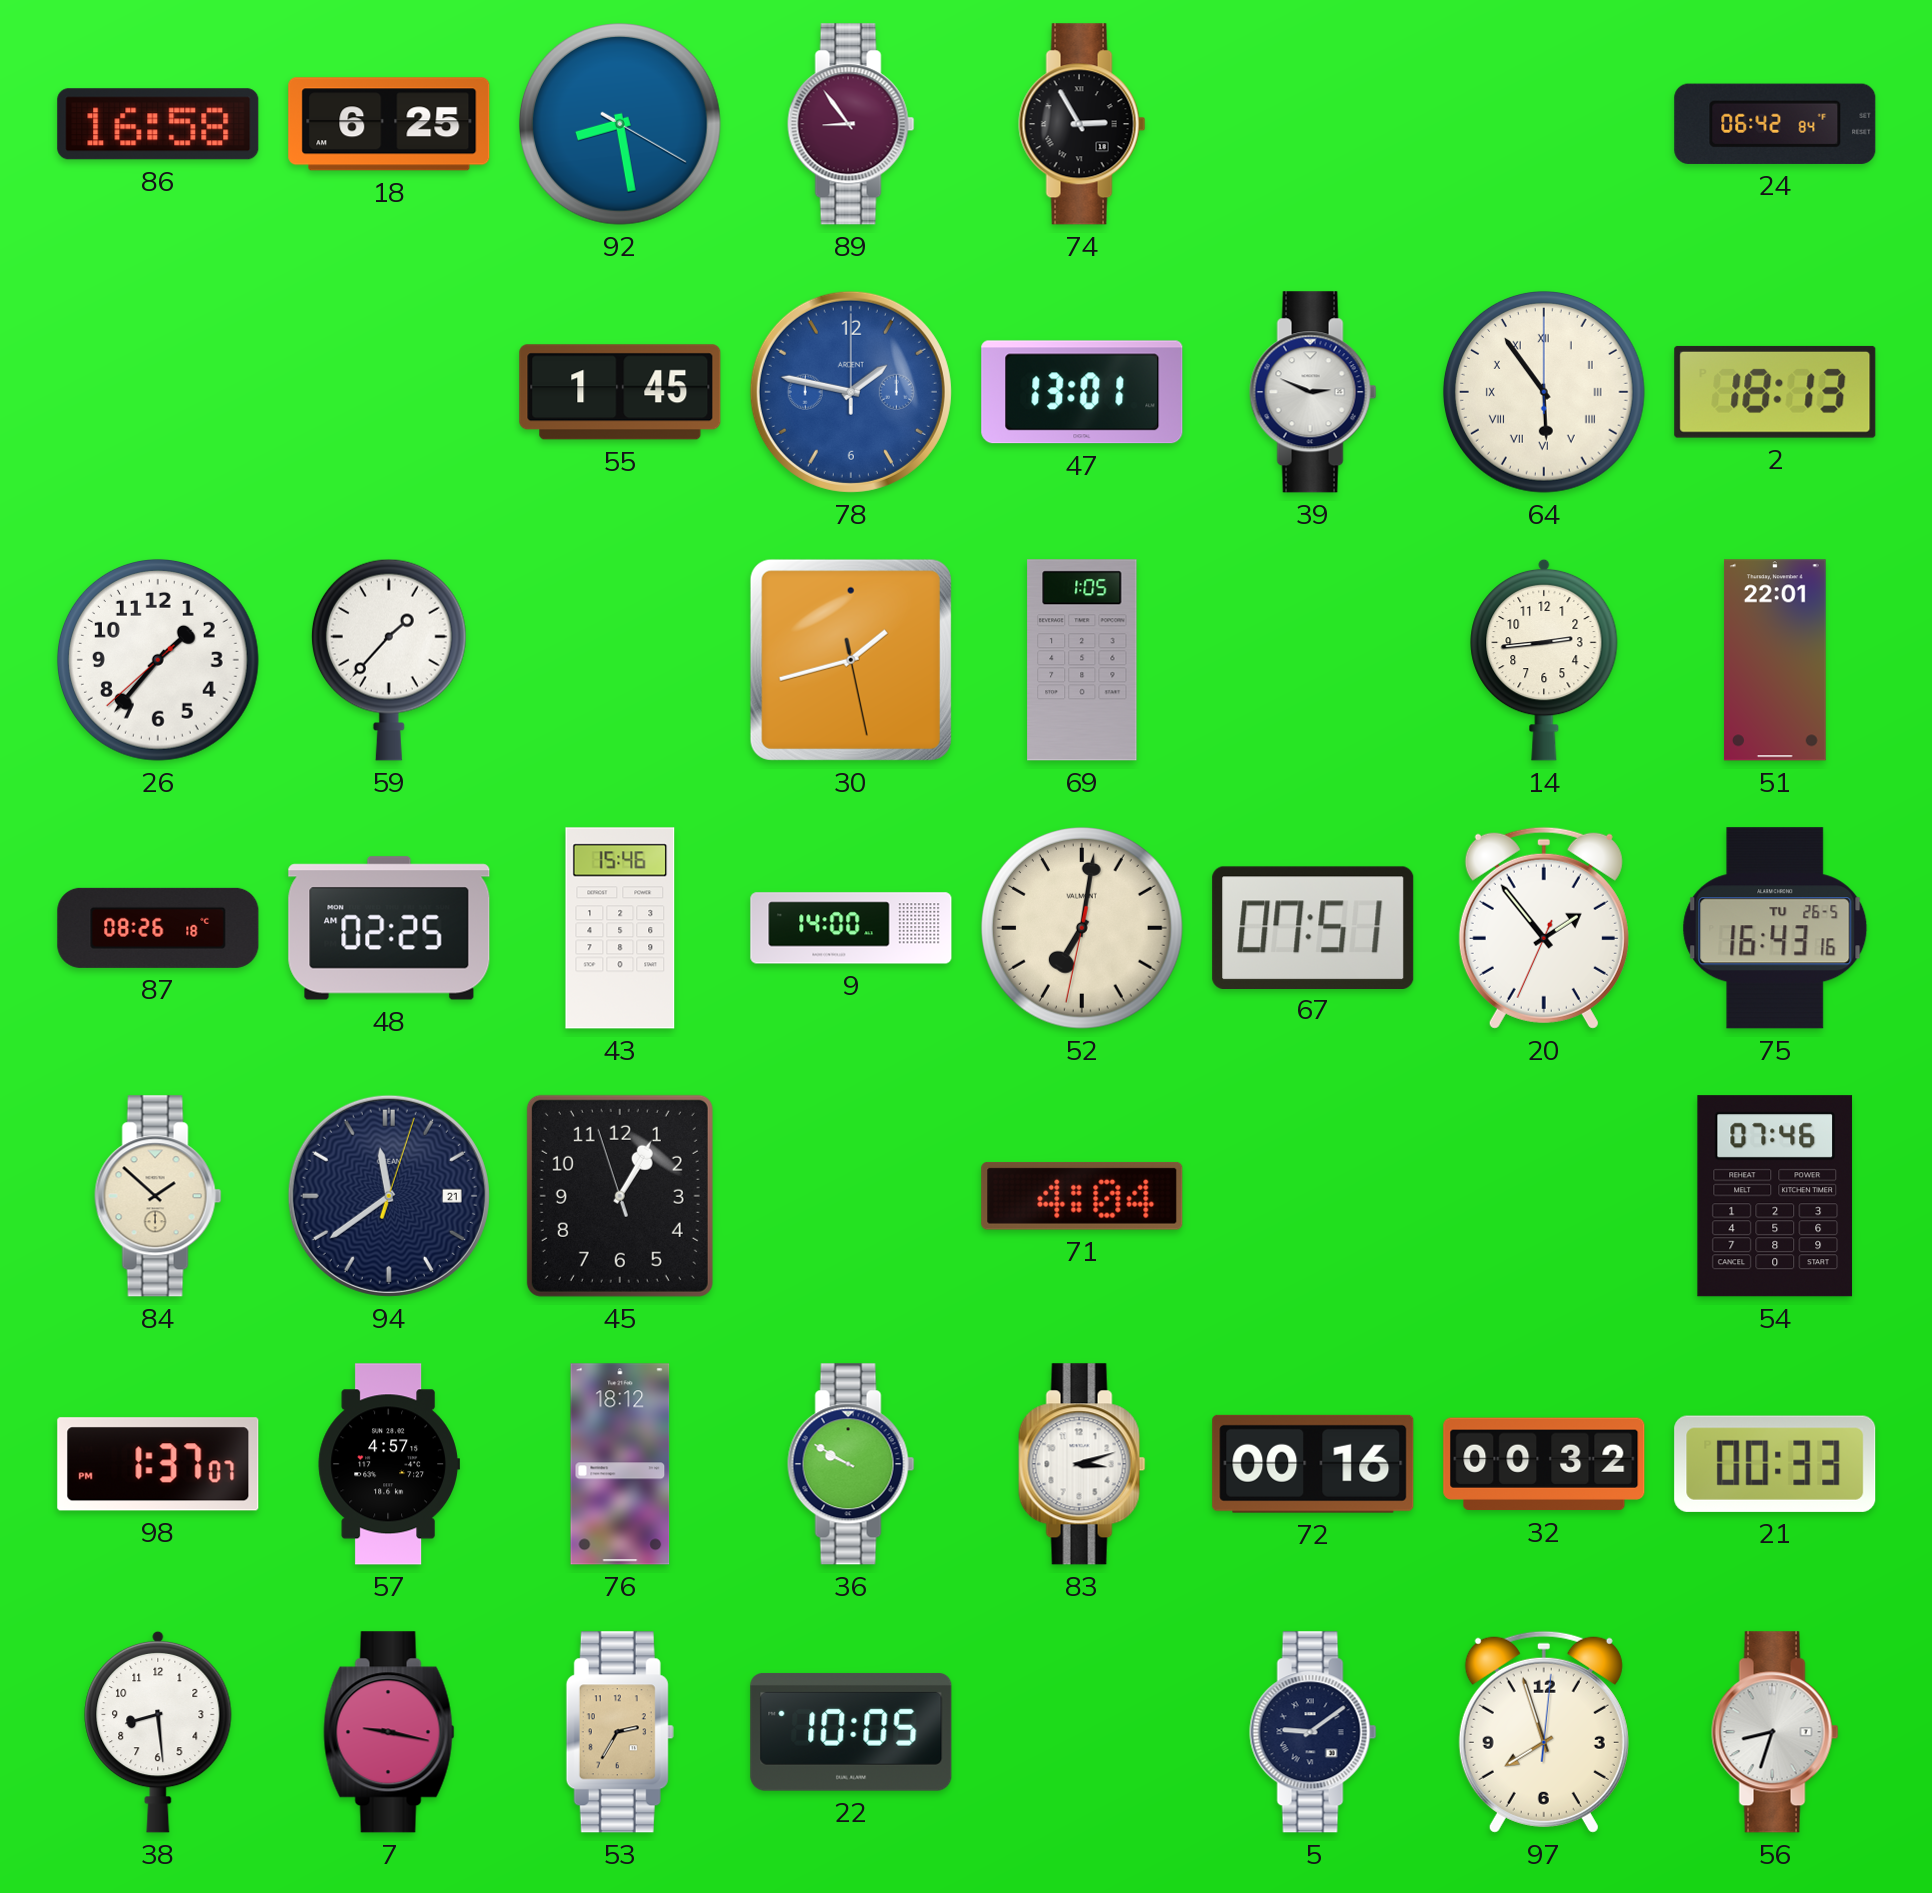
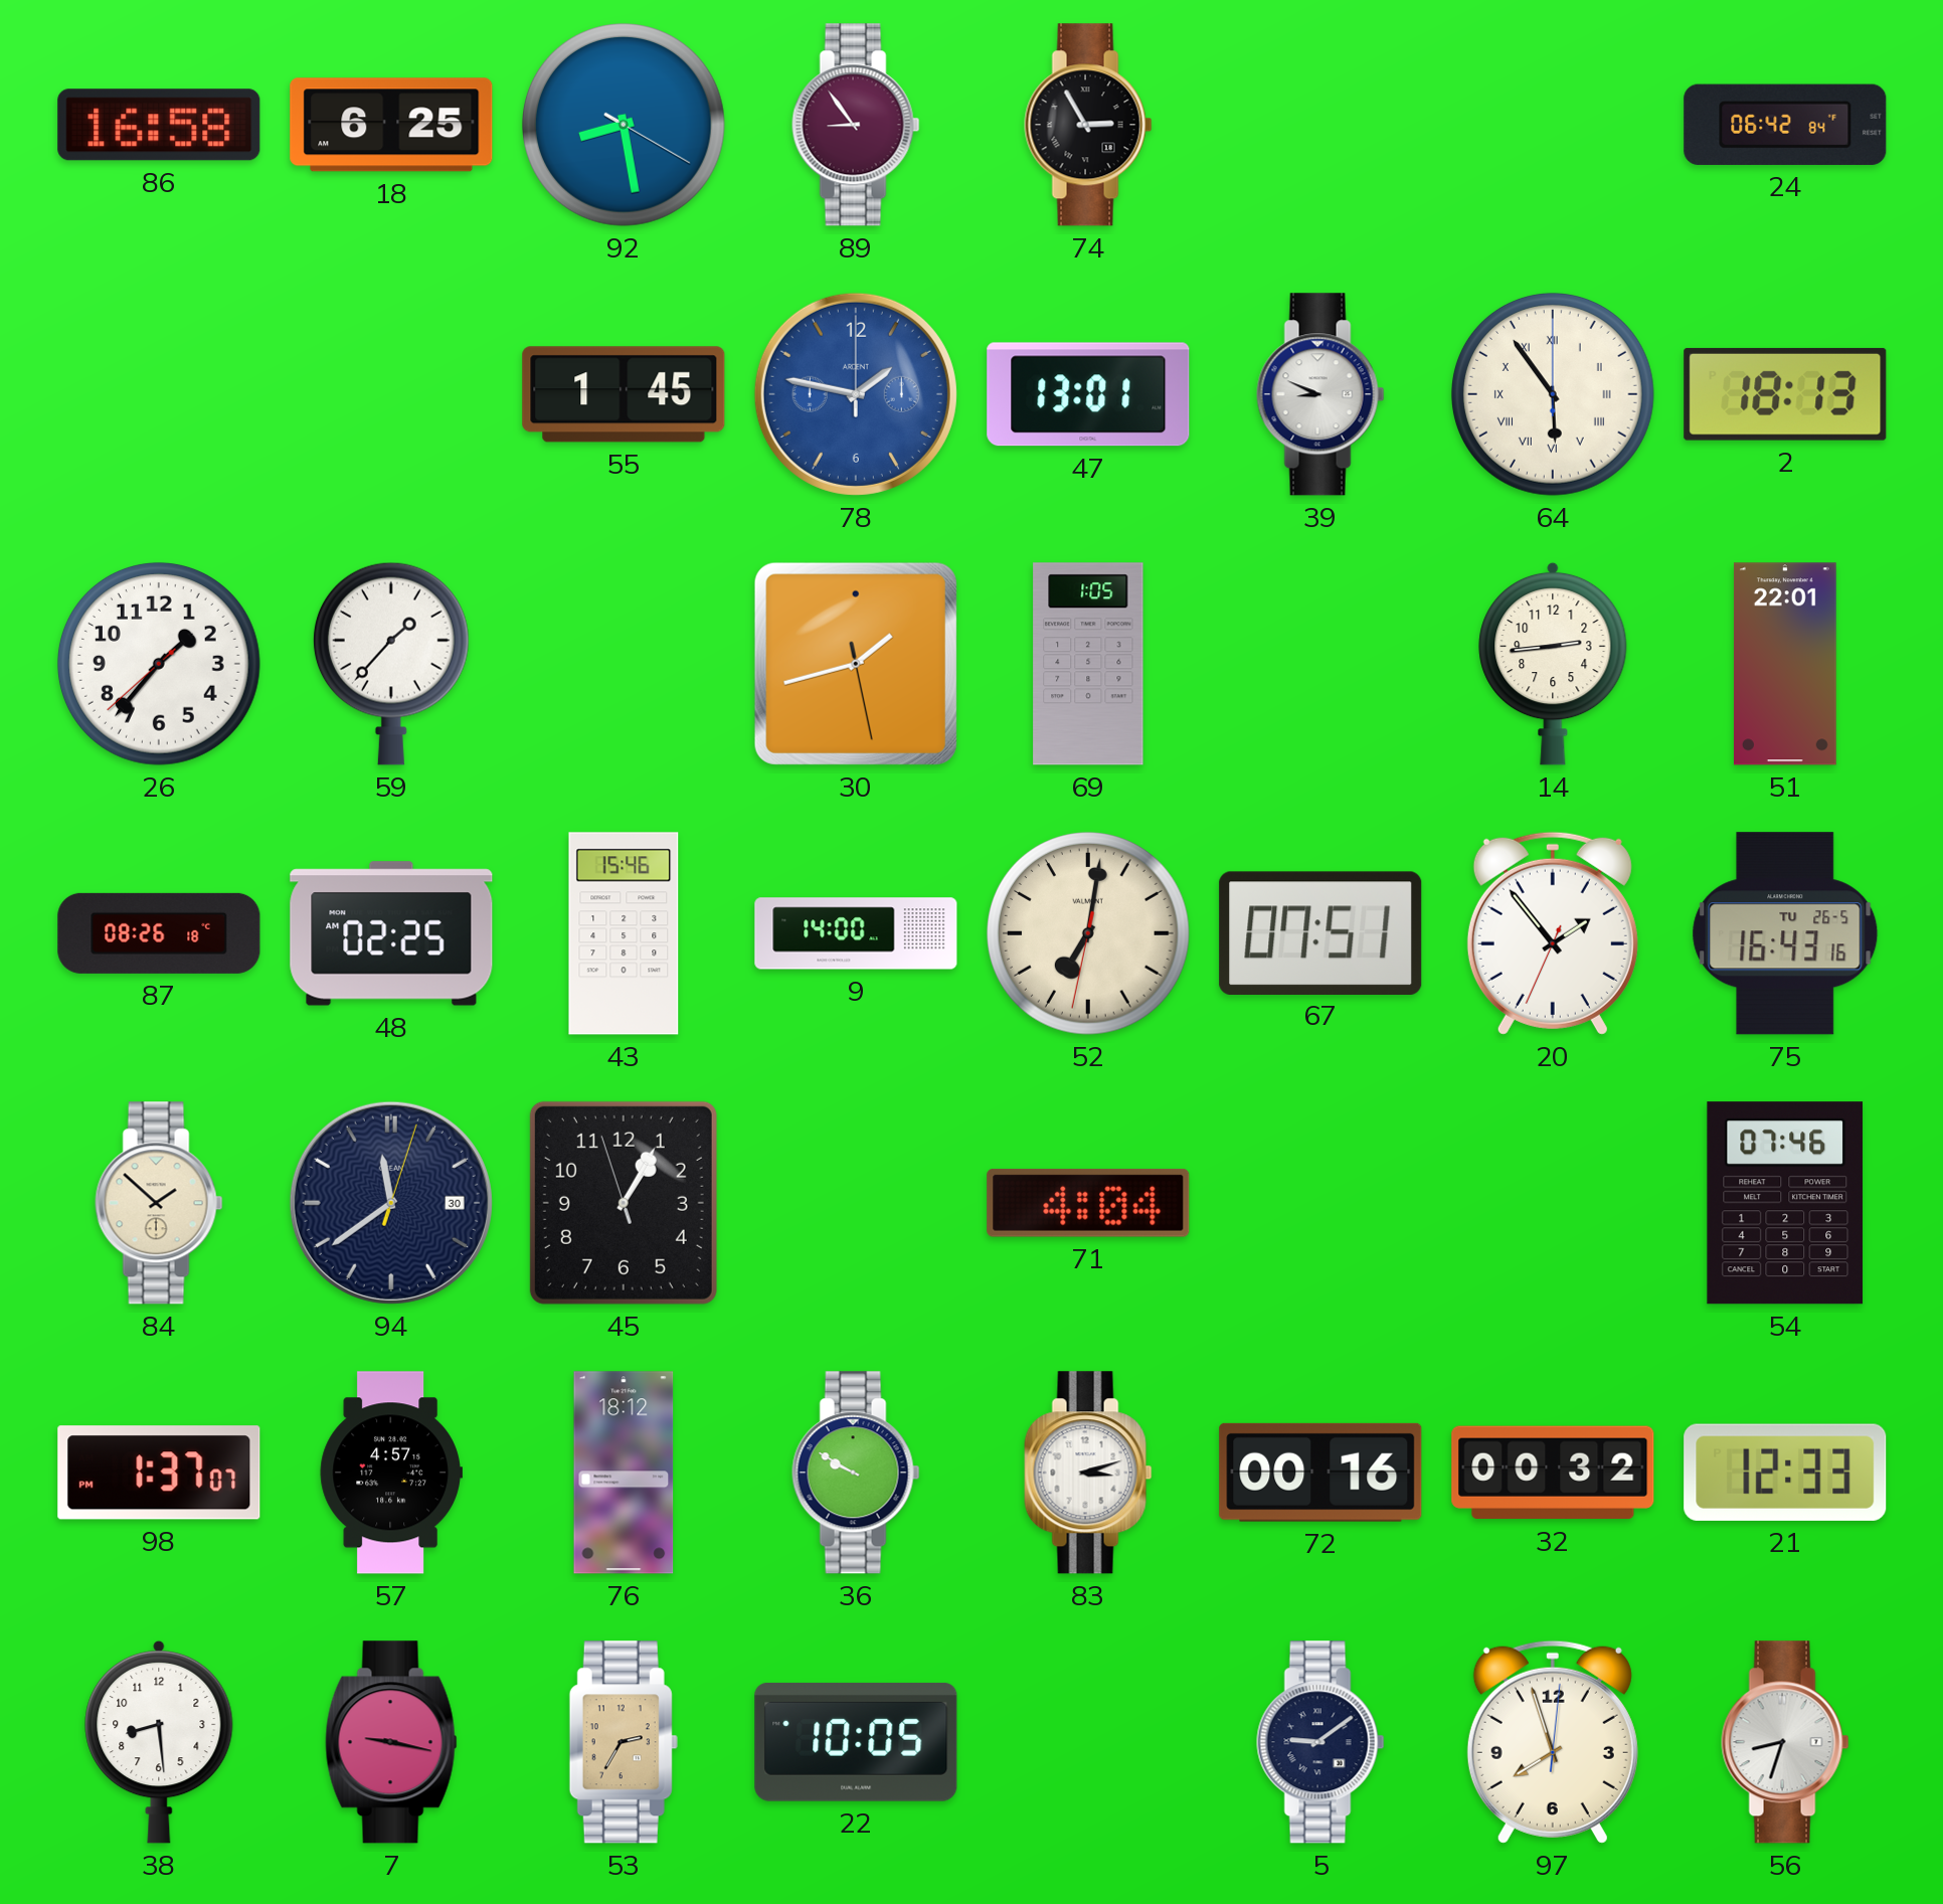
39: 2:49 -> 8:49
94 date: 21 -> 30
21: 00:33 -> 12:33
